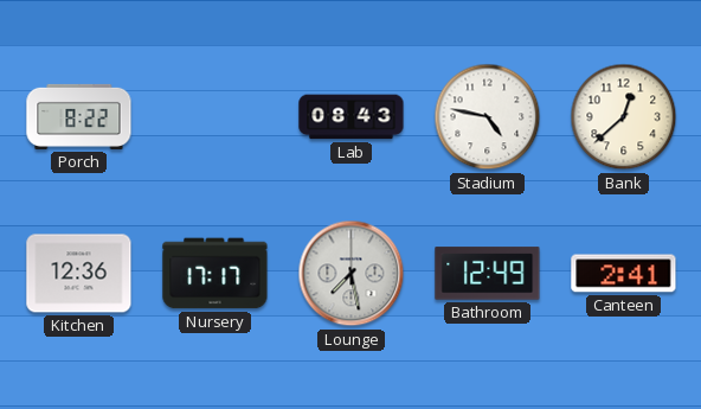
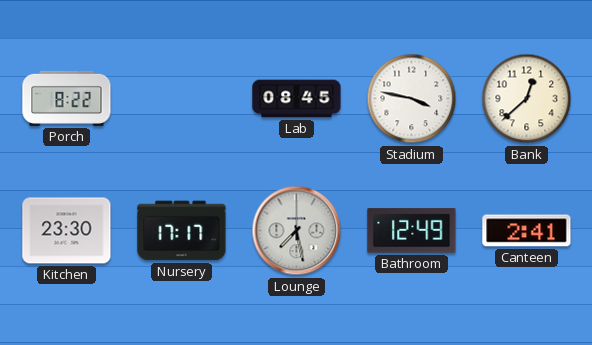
Lab: 08:43 -> 08:45
Stadium: 4:47 -> 3:47
Kitchen: 12:36 -> 23:30
